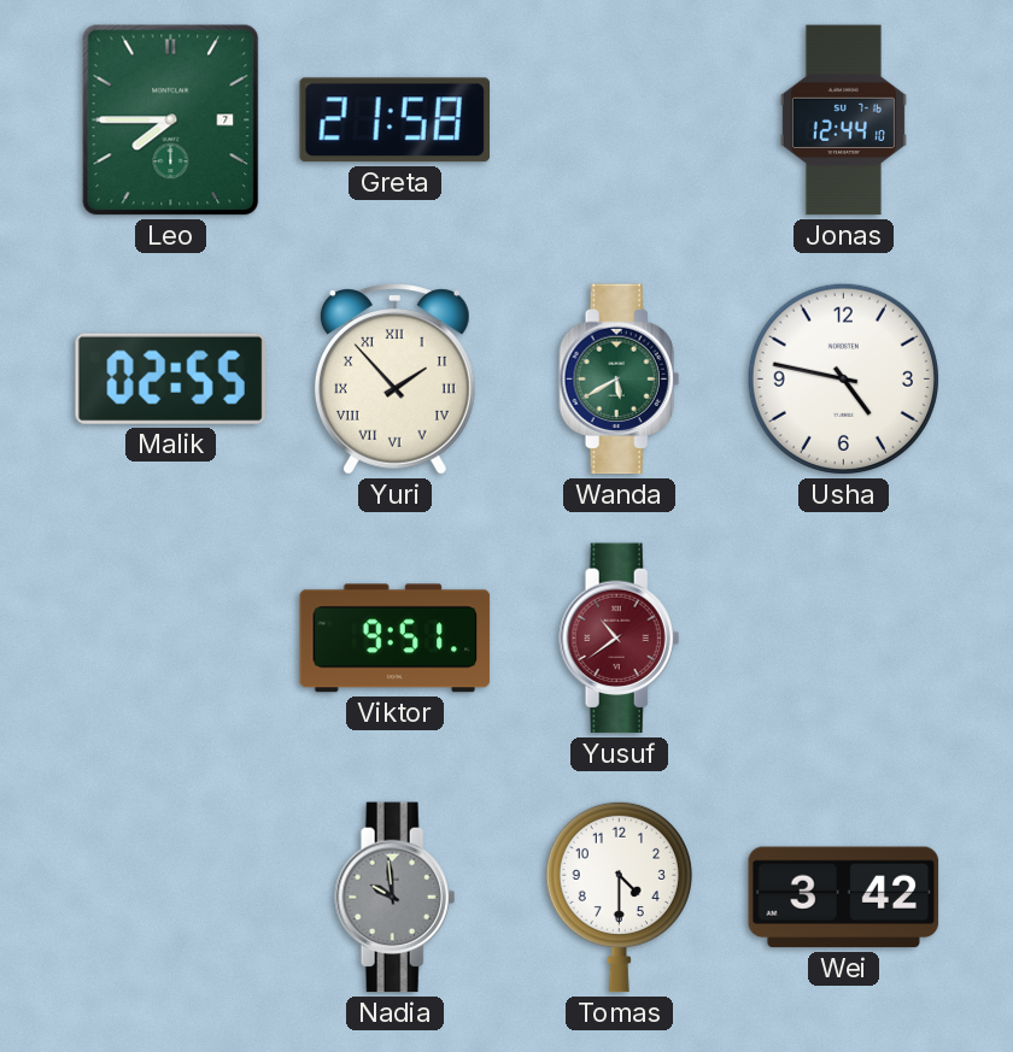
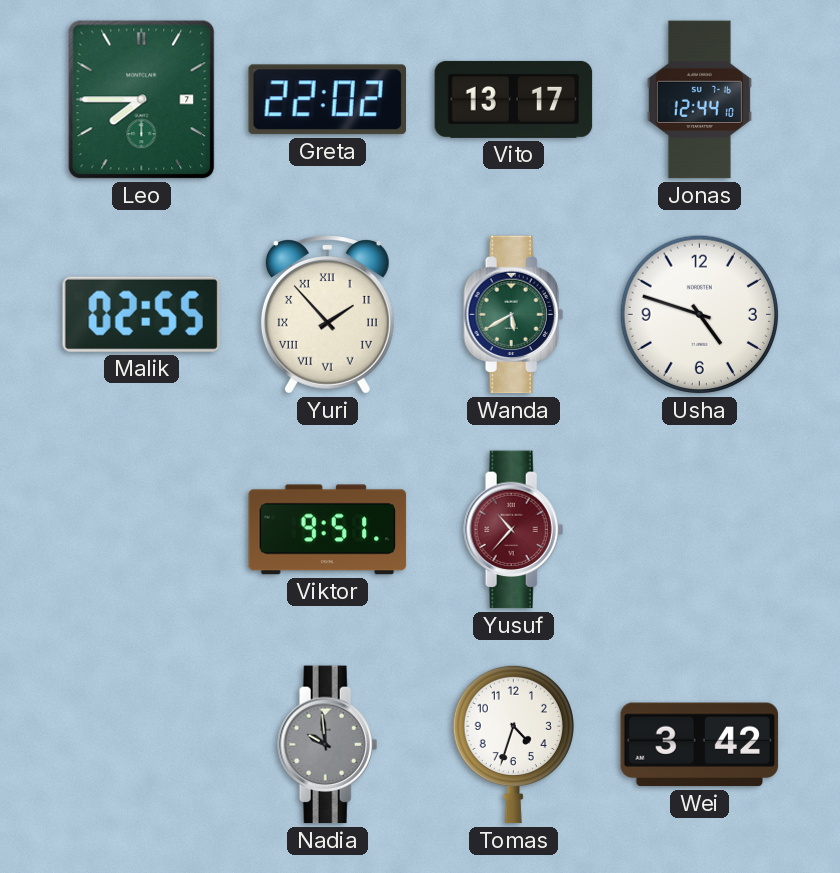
Greta: 21:58 -> 22:02
Vito: none -> 13:17
Usha: 4:47 -> 4:48
Yusuf: 10:39 -> 10:37
Tomas: 4:30 -> 4:33
